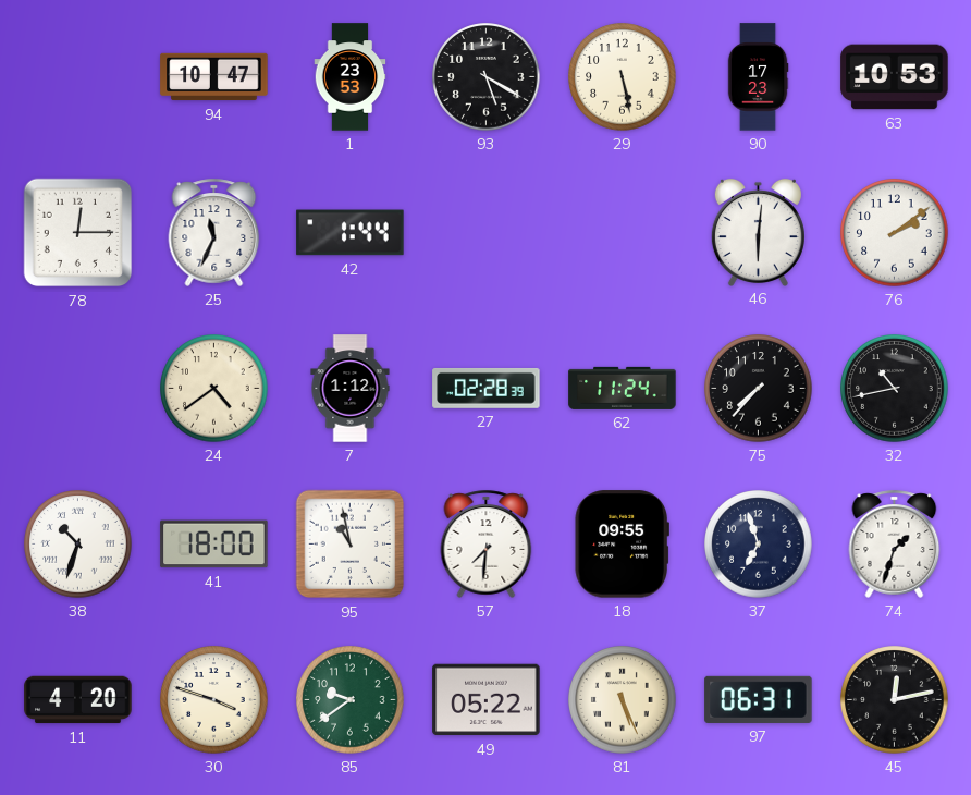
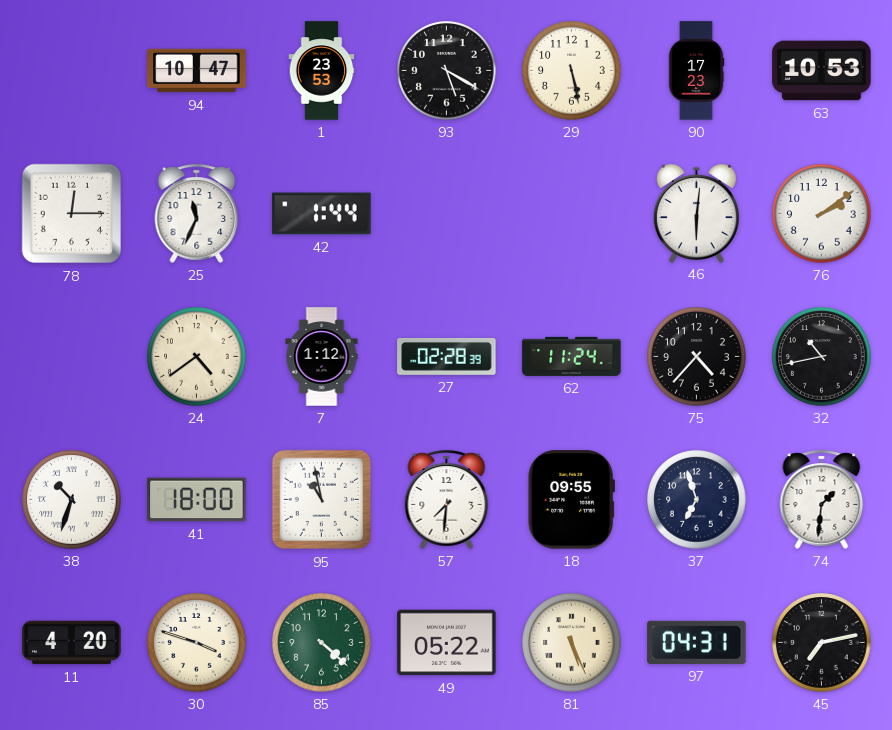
75: 7:37 -> 4:37
74: 1:33 -> 1:31
85: 9:39 -> 4:22
97: 06:31 -> 04:31
45: 12:13 -> 7:13
